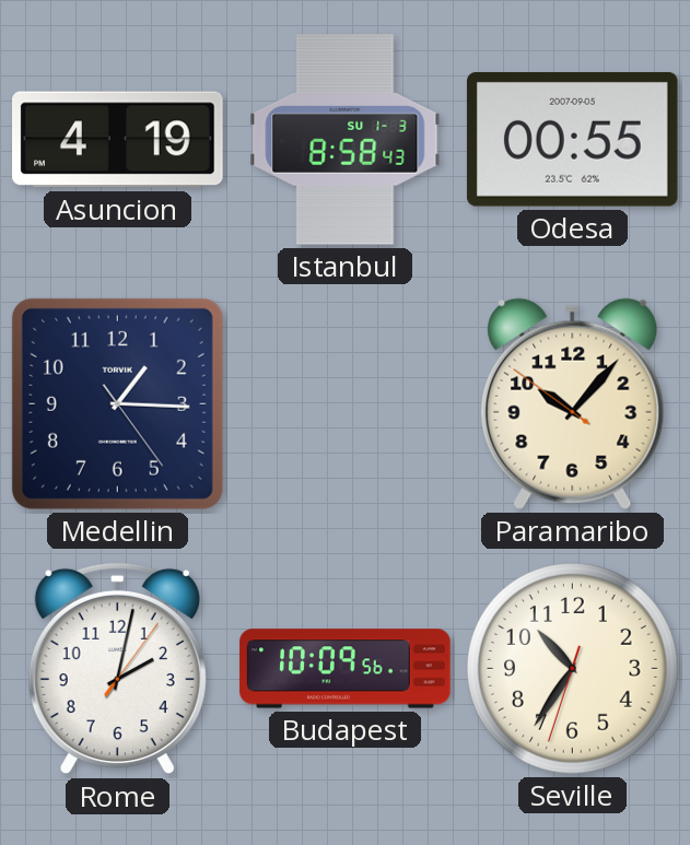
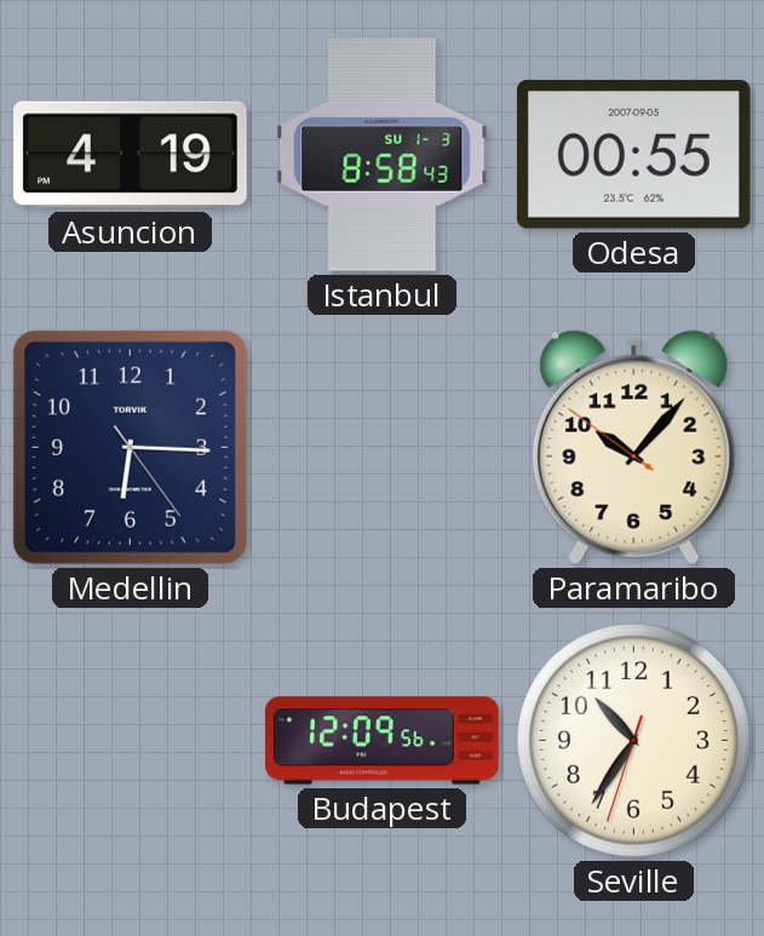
Medellin: 1:15 -> 6:15
Rome: 2:02 -> none
Budapest: 10:09 -> 12:09
